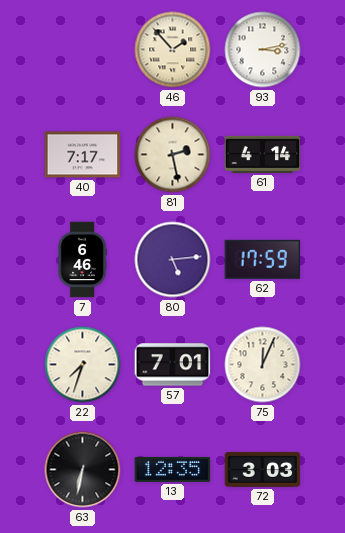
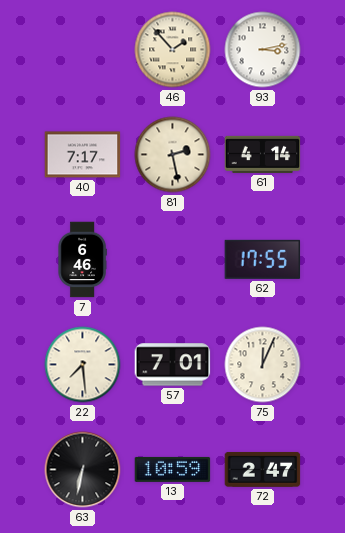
80: 5:14 -> none
62: 17:59 -> 17:55
22: 7:33 -> 7:29
13: 12:35 -> 10:59
72: 3:03 -> 2:47
